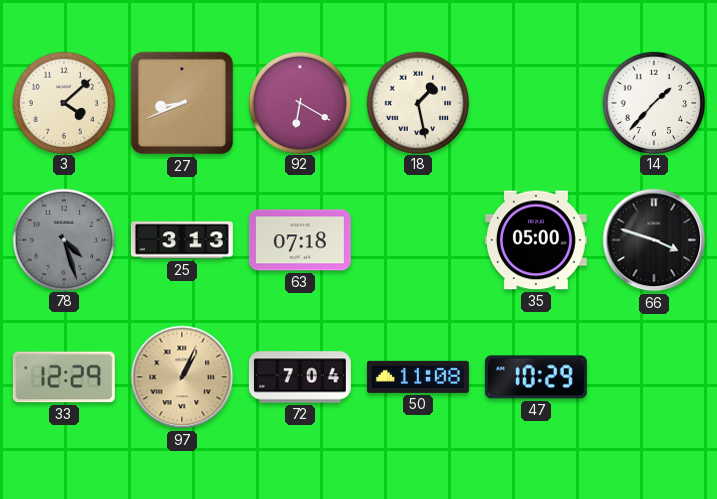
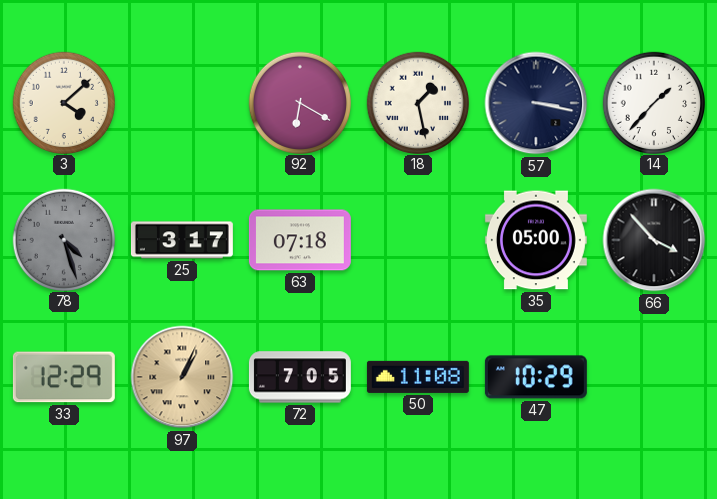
27: 8:41 -> none
57: none -> 3:17
25: 3:13 -> 3:17
66: 3:48 -> 3:53
72: 7:04 -> 7:05
